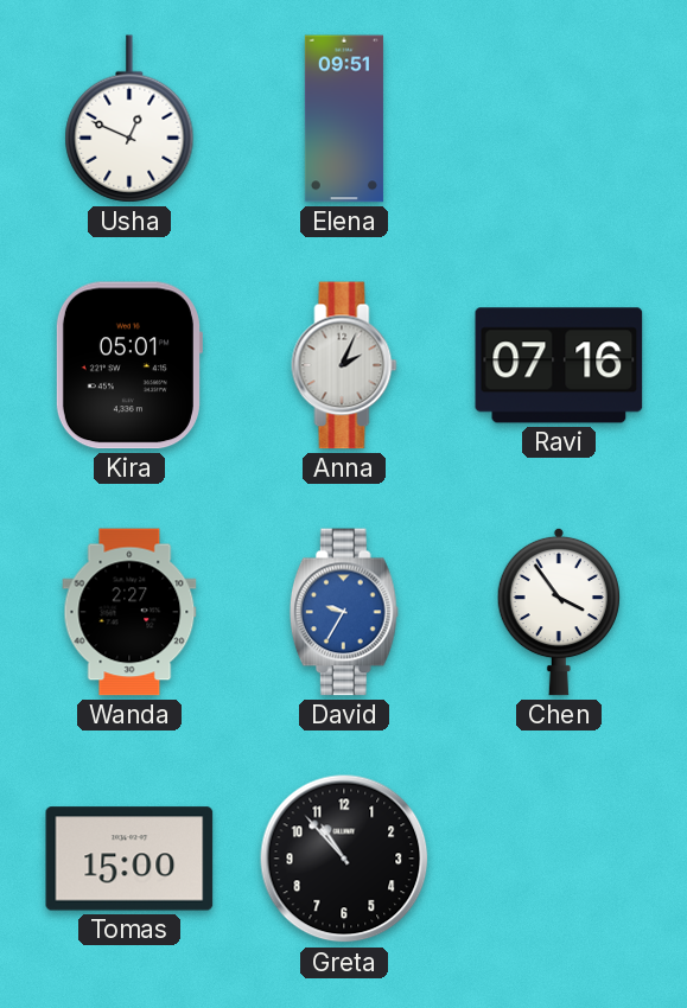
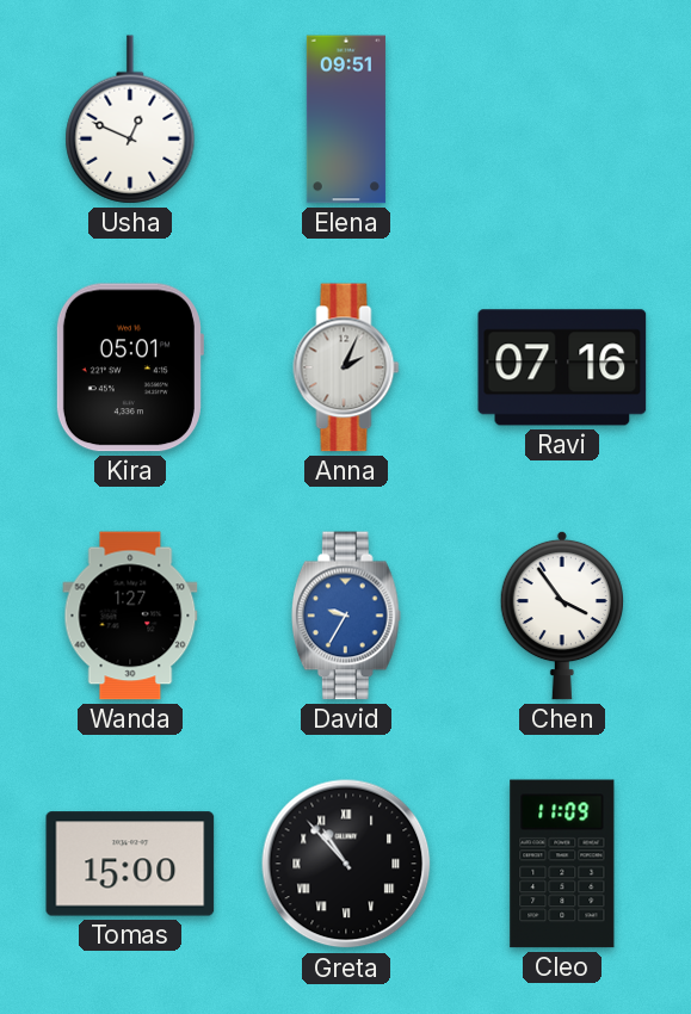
Wanda: 2:27 -> 1:27
Greta numerals: Arabic -> Roman
Cleo: none -> 11:09
